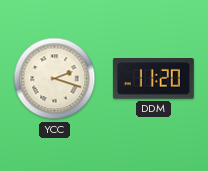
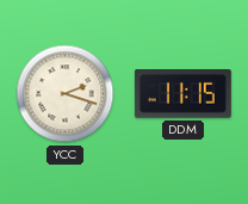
DDM: 11:20 -> 11:15
